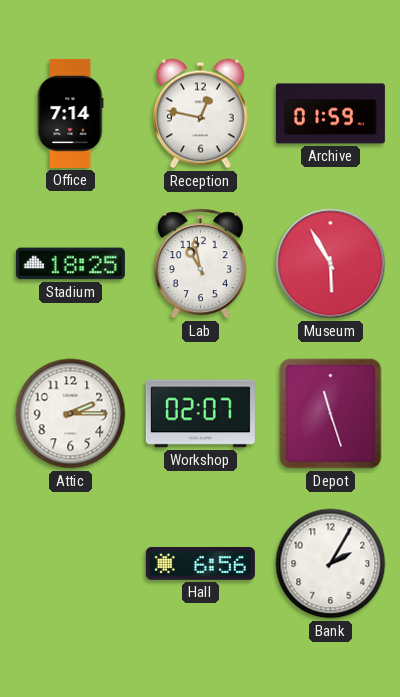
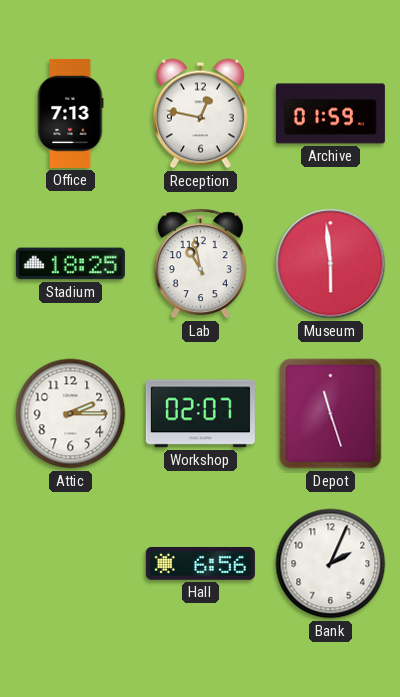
Office: 7:14 -> 7:13
Museum: 5:55 -> 5:59
Bank: 2:05 -> 2:04
